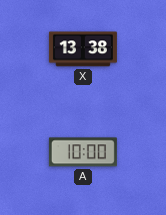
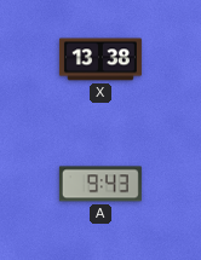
A: 10:00 -> 9:43
